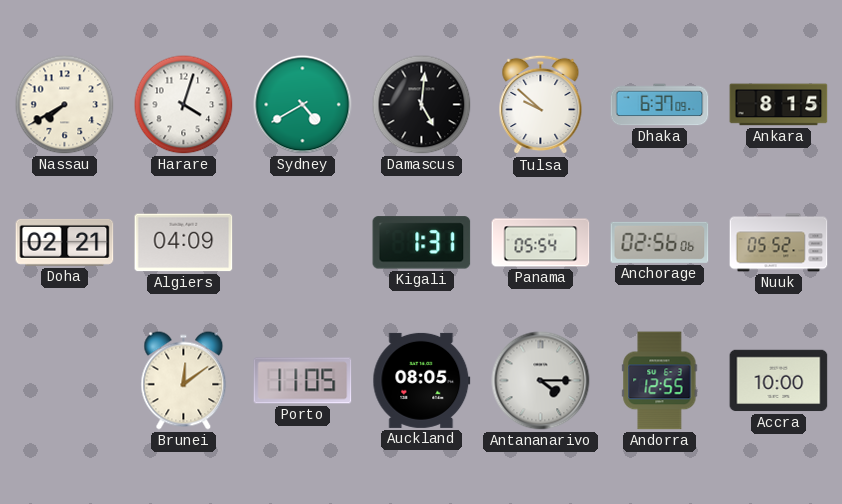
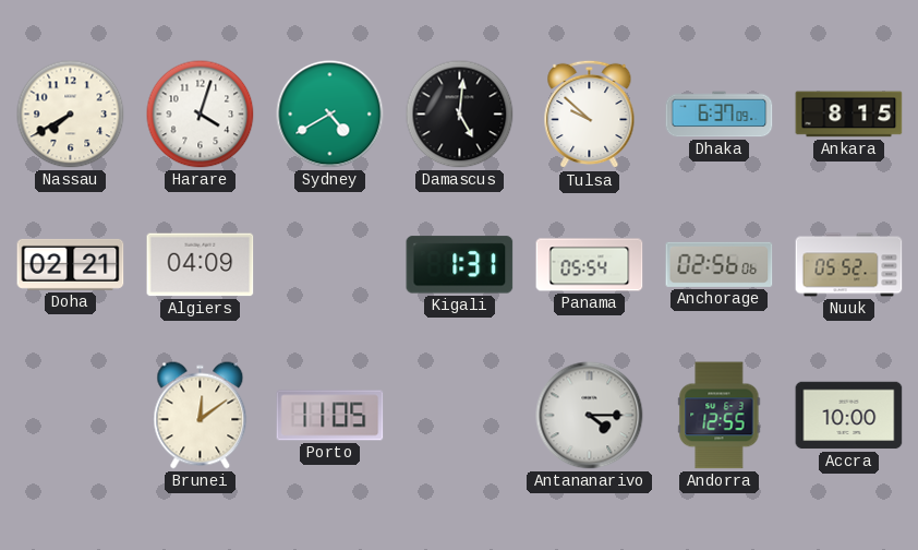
Auckland: 08:05 -> none
